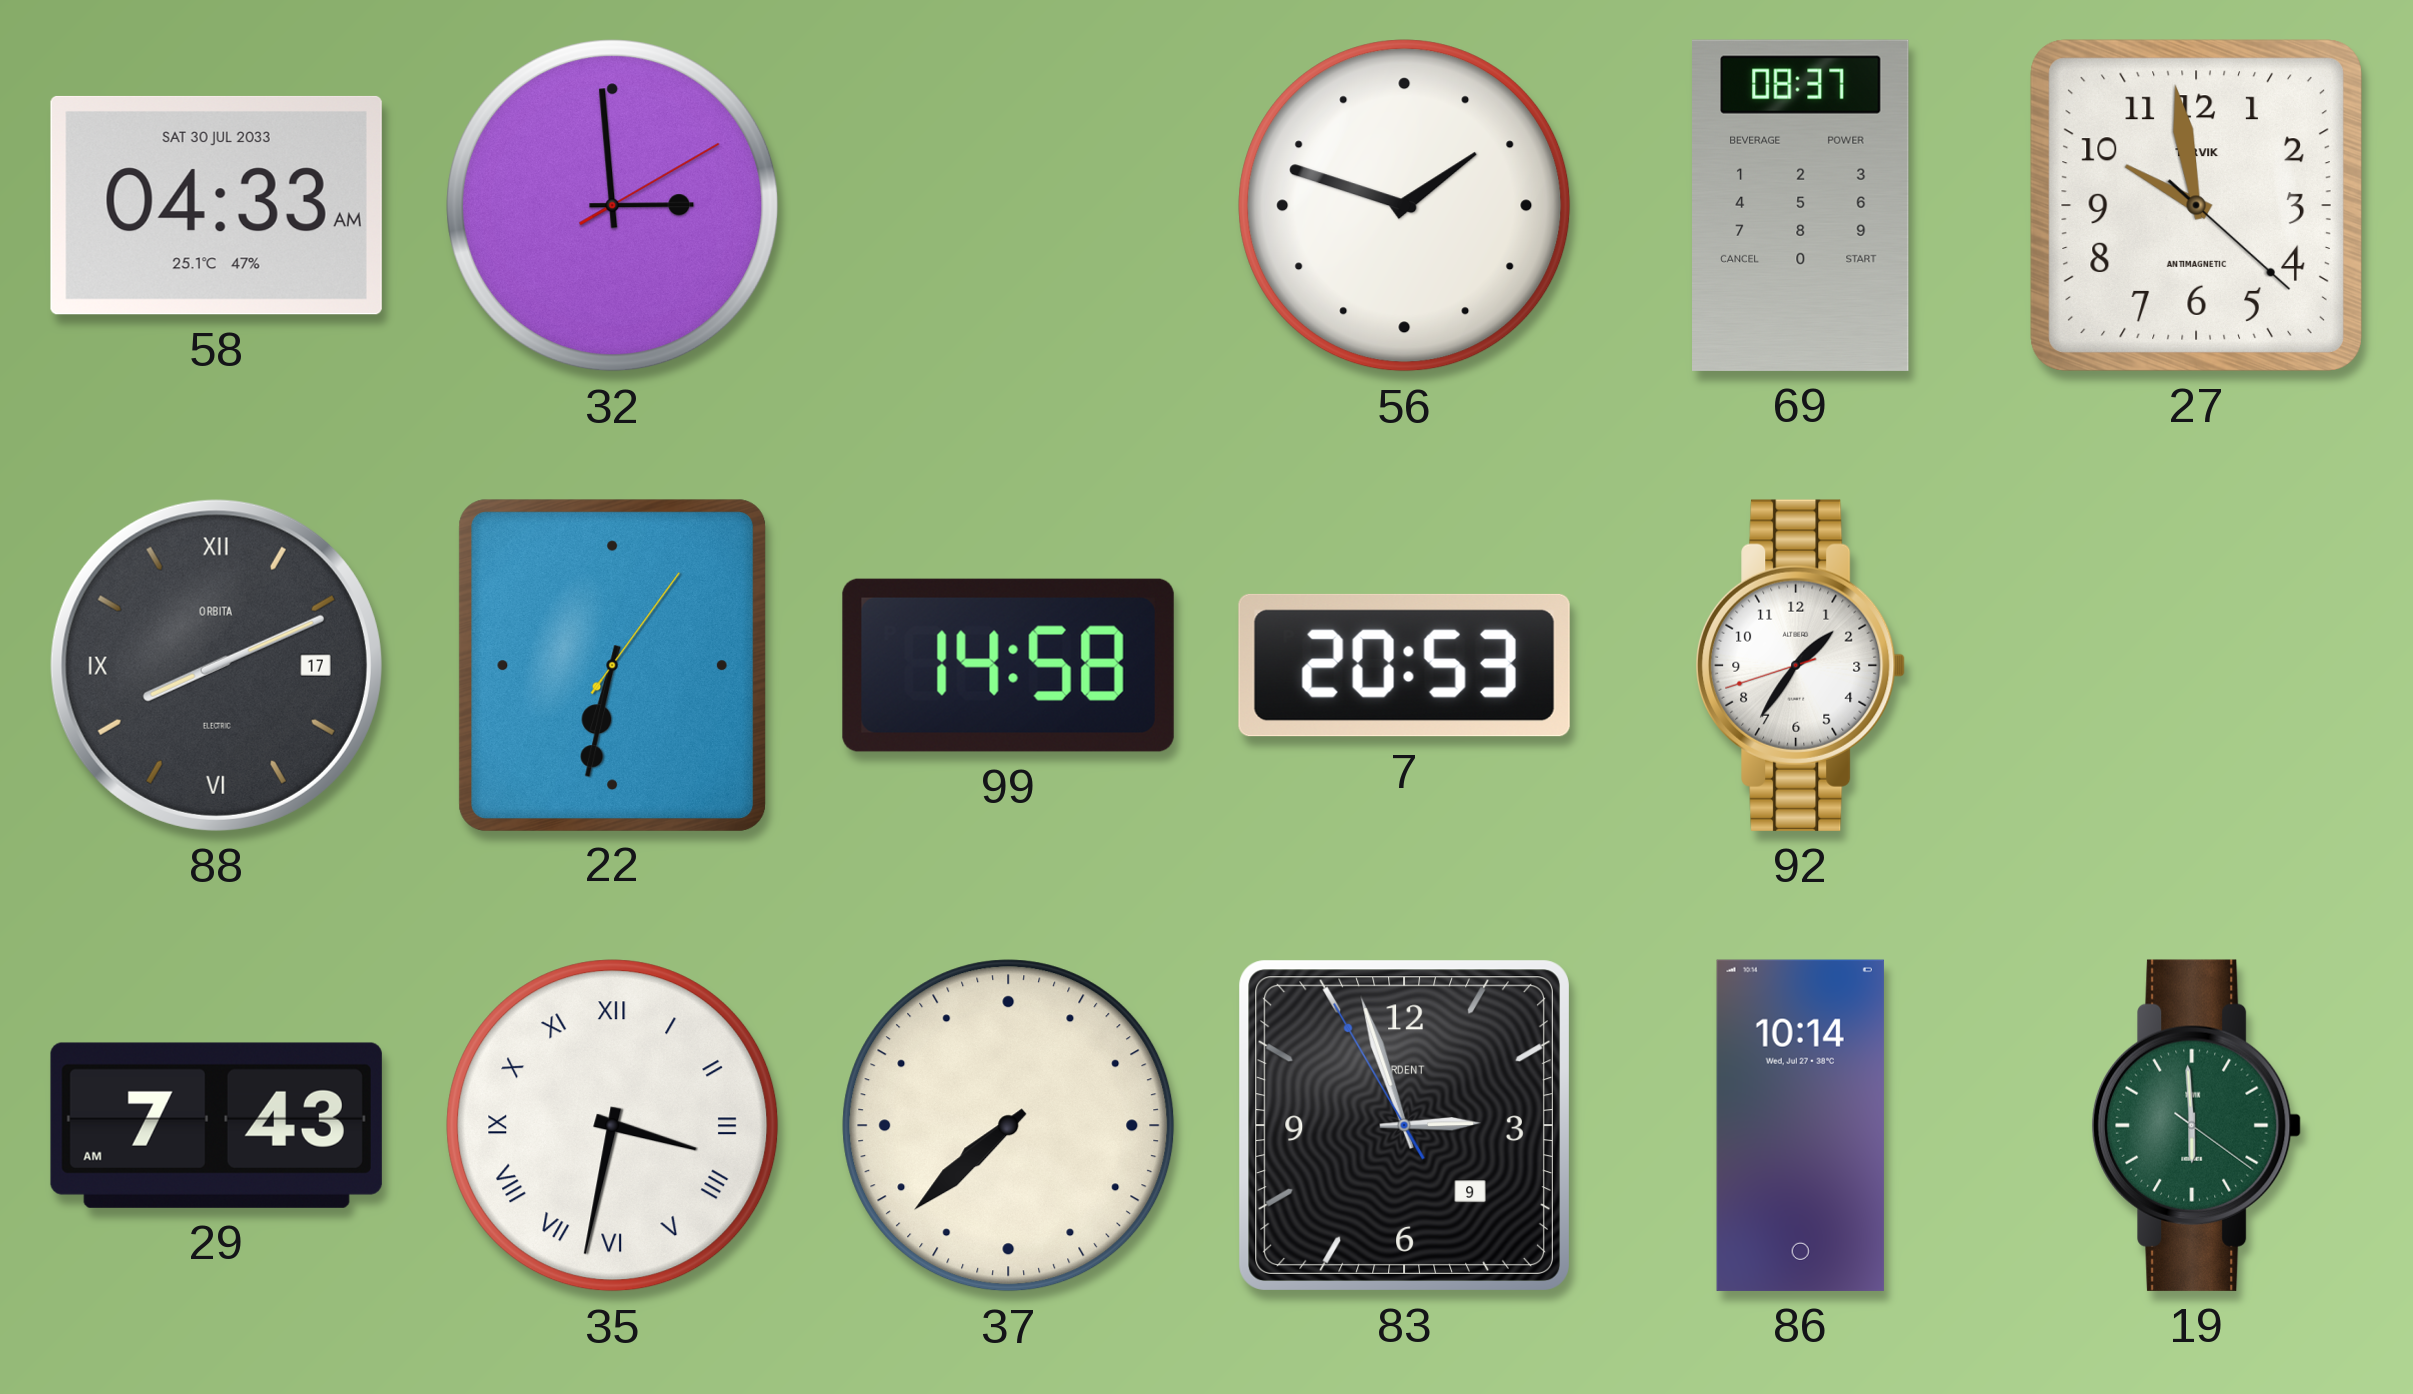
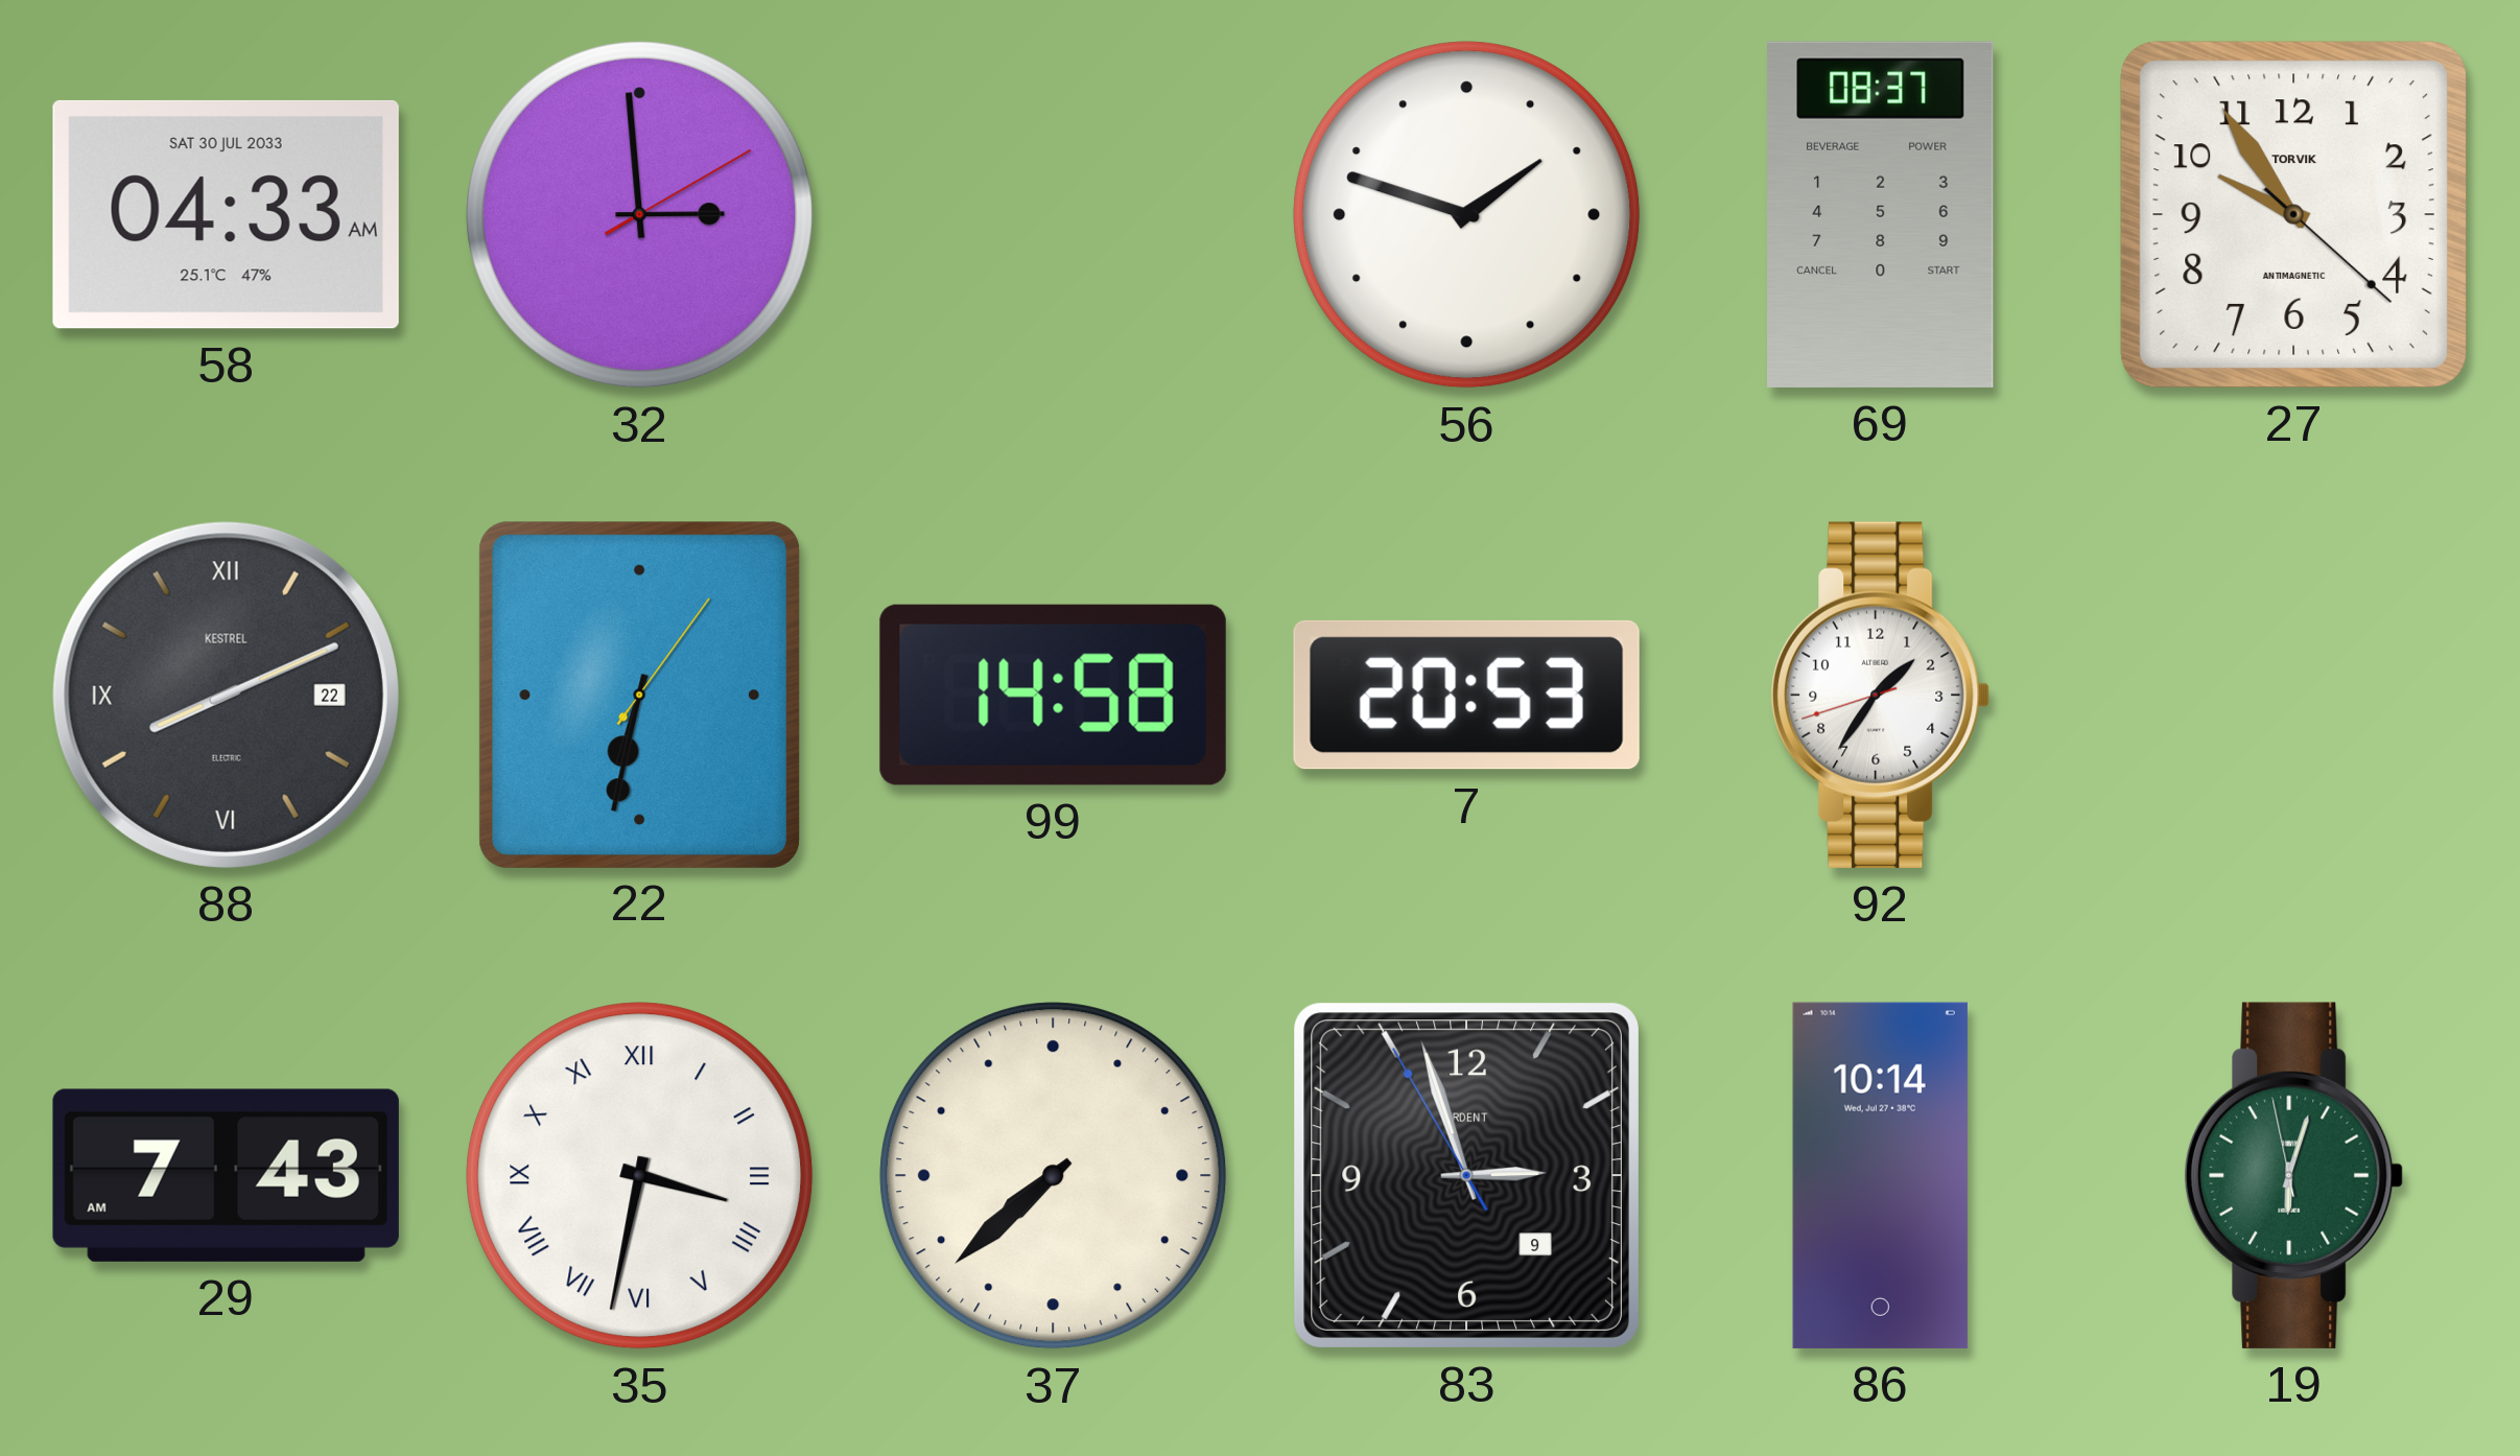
27: 9:58 -> 9:54
88 date: 17 -> 22
88 brand: ORBITA -> KESTREL
19: 5:59 -> 6:02
